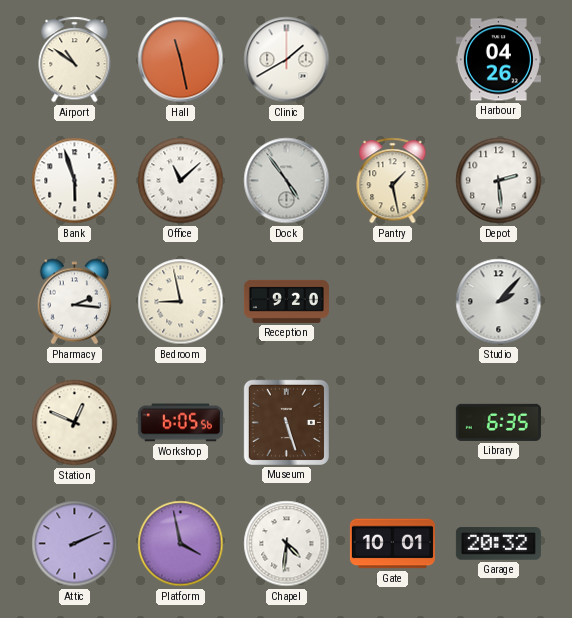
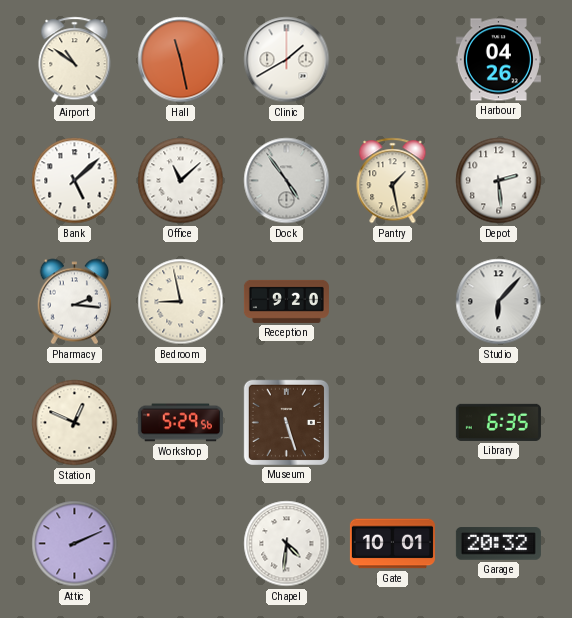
Bank: 5:57 -> 5:08
Studio: 2:07 -> 6:07
Workshop: 6:05 -> 5:29
Platform: 3:58 -> none
